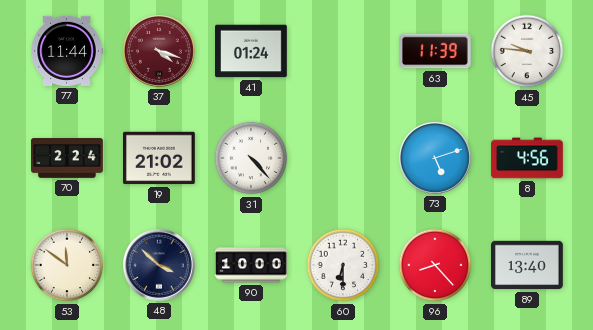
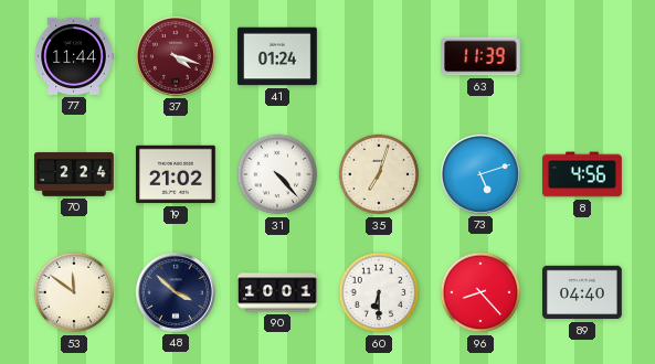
45: 9:46 -> none
35: none -> 7:03
90: 10:00 -> 10:01
89: 13:40 -> 04:40
